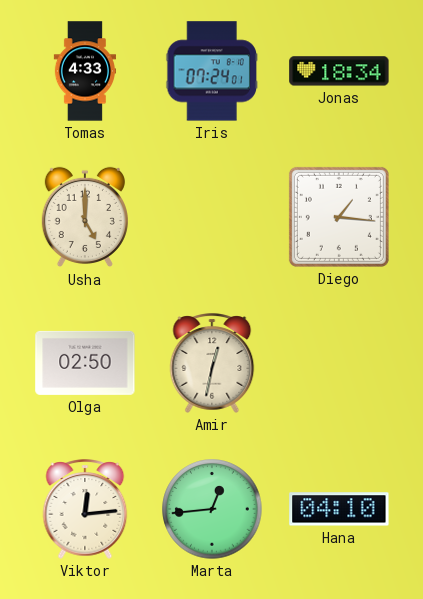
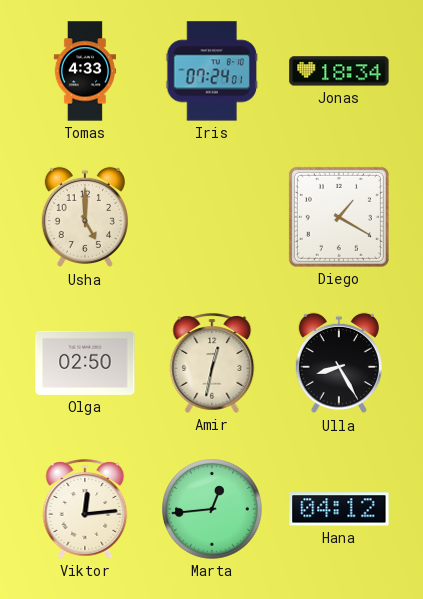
Diego: 1:16 -> 1:20
Ulla: none -> 8:25
Hana: 04:10 -> 04:12
